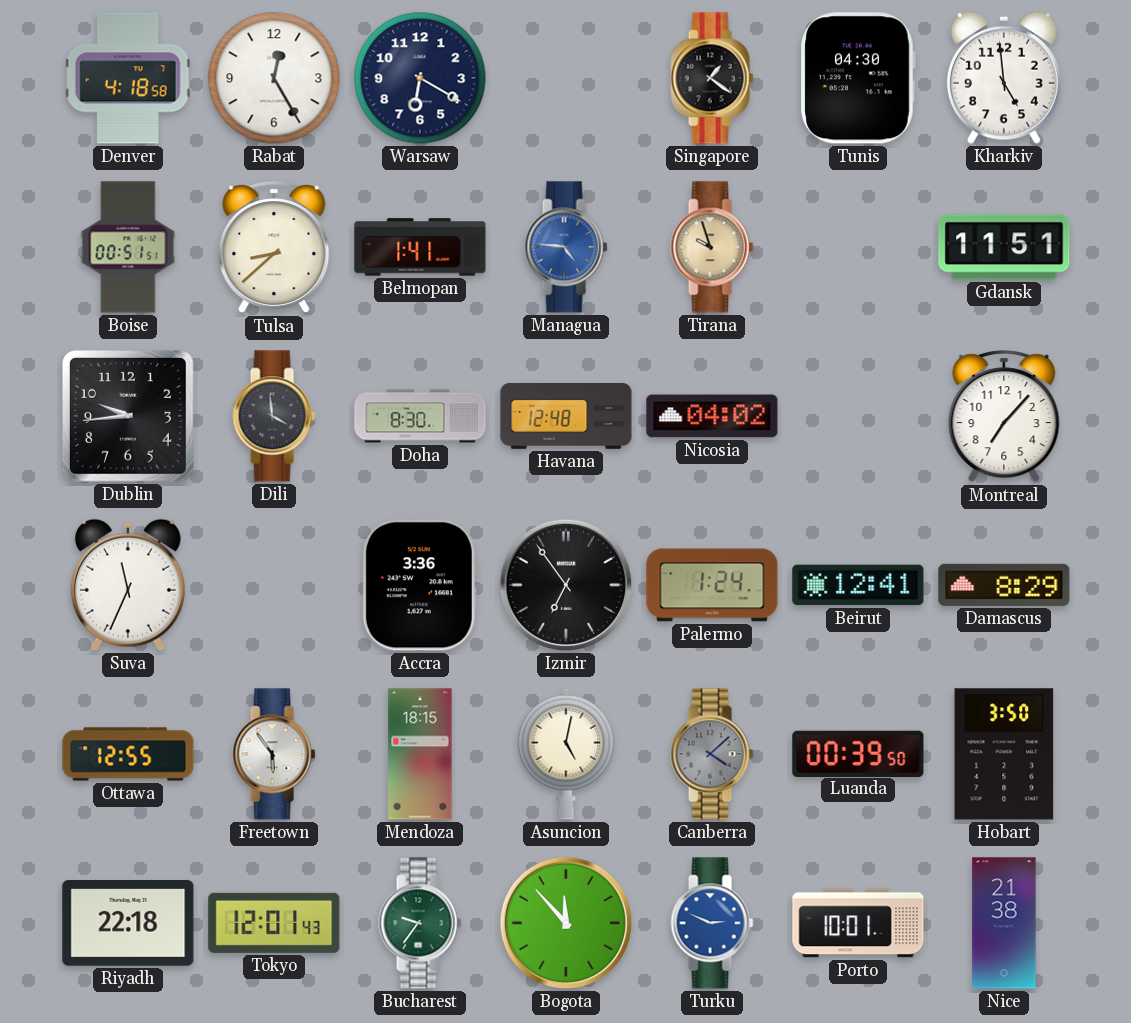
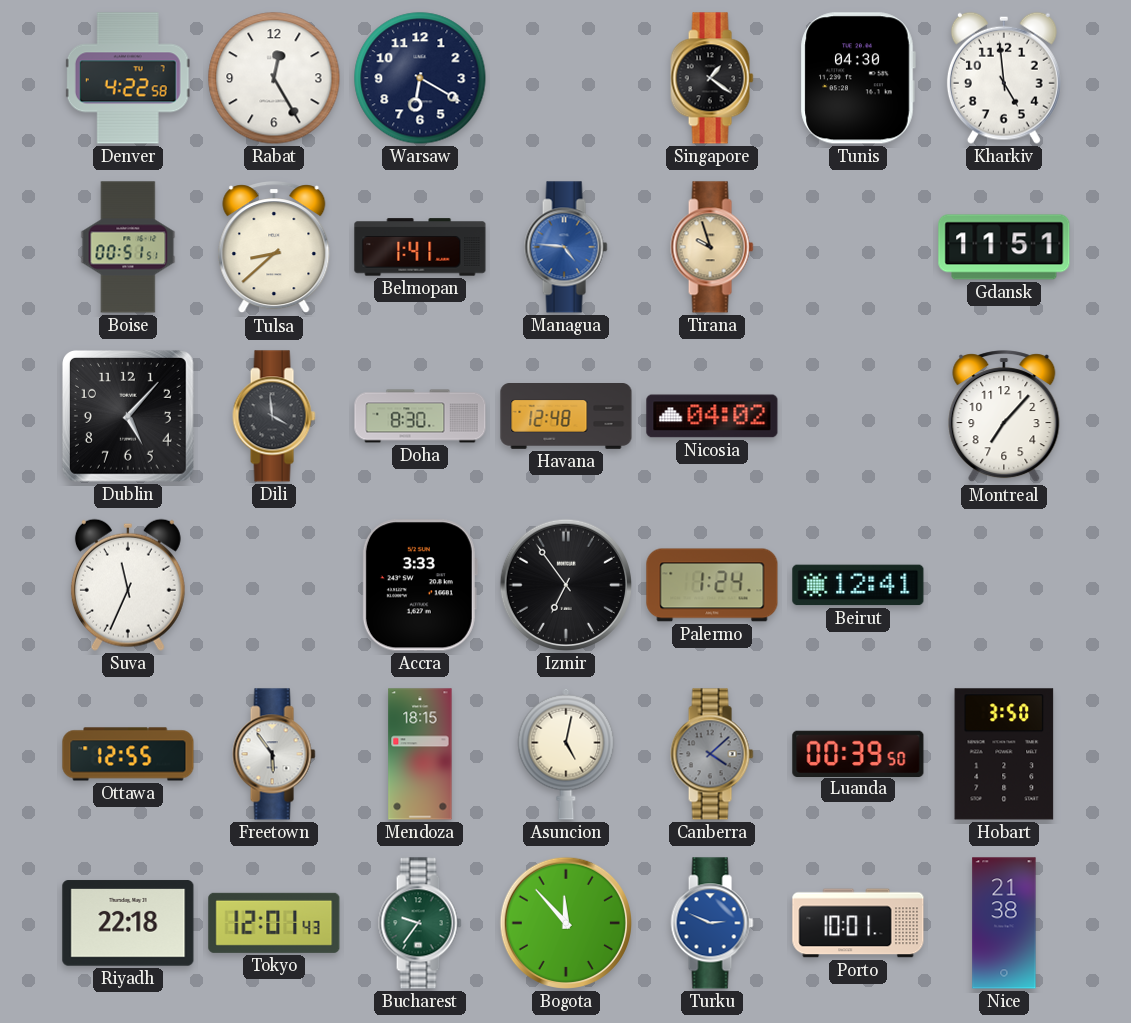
Denver: 4:18 -> 4:22
Dublin: 9:44 -> 5:07
Accra: 3:36 -> 3:33
Damascus: 8:29 -> none
